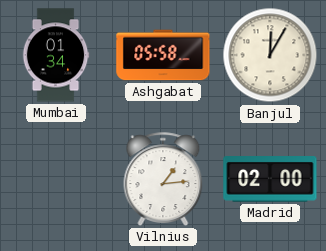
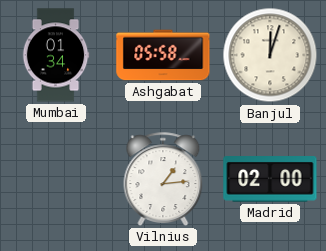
Banjul: 12:05 -> 12:03
